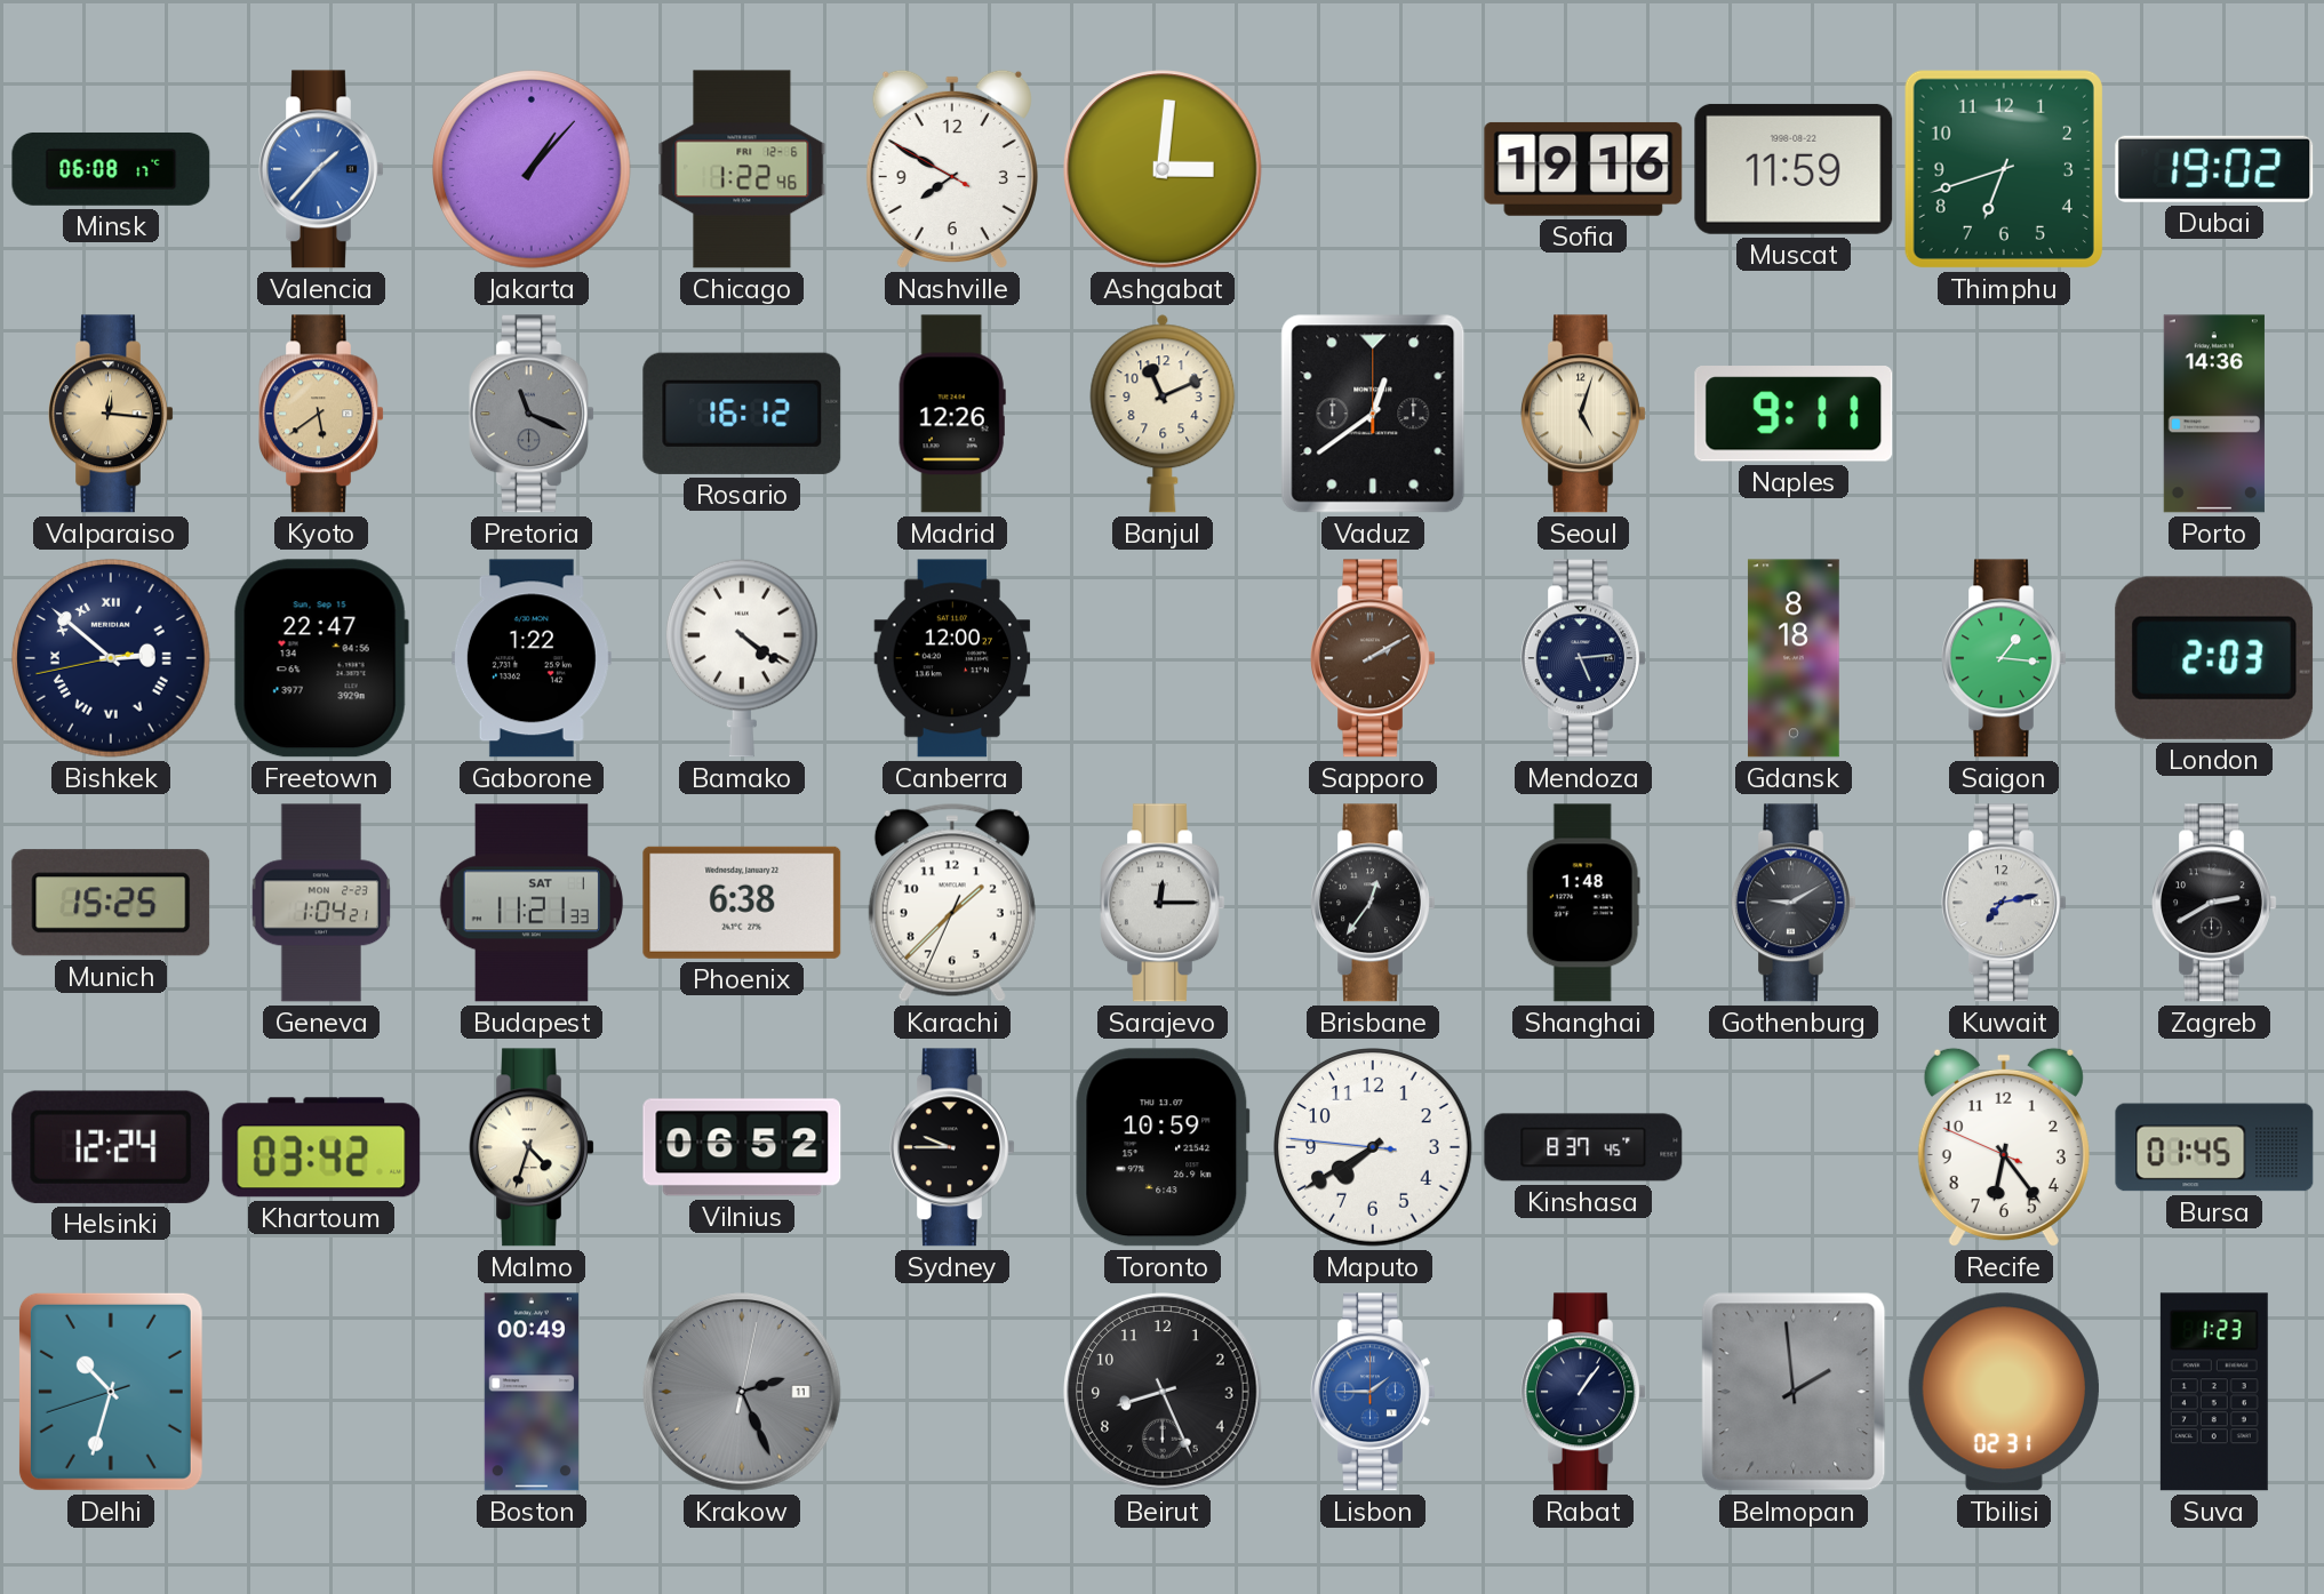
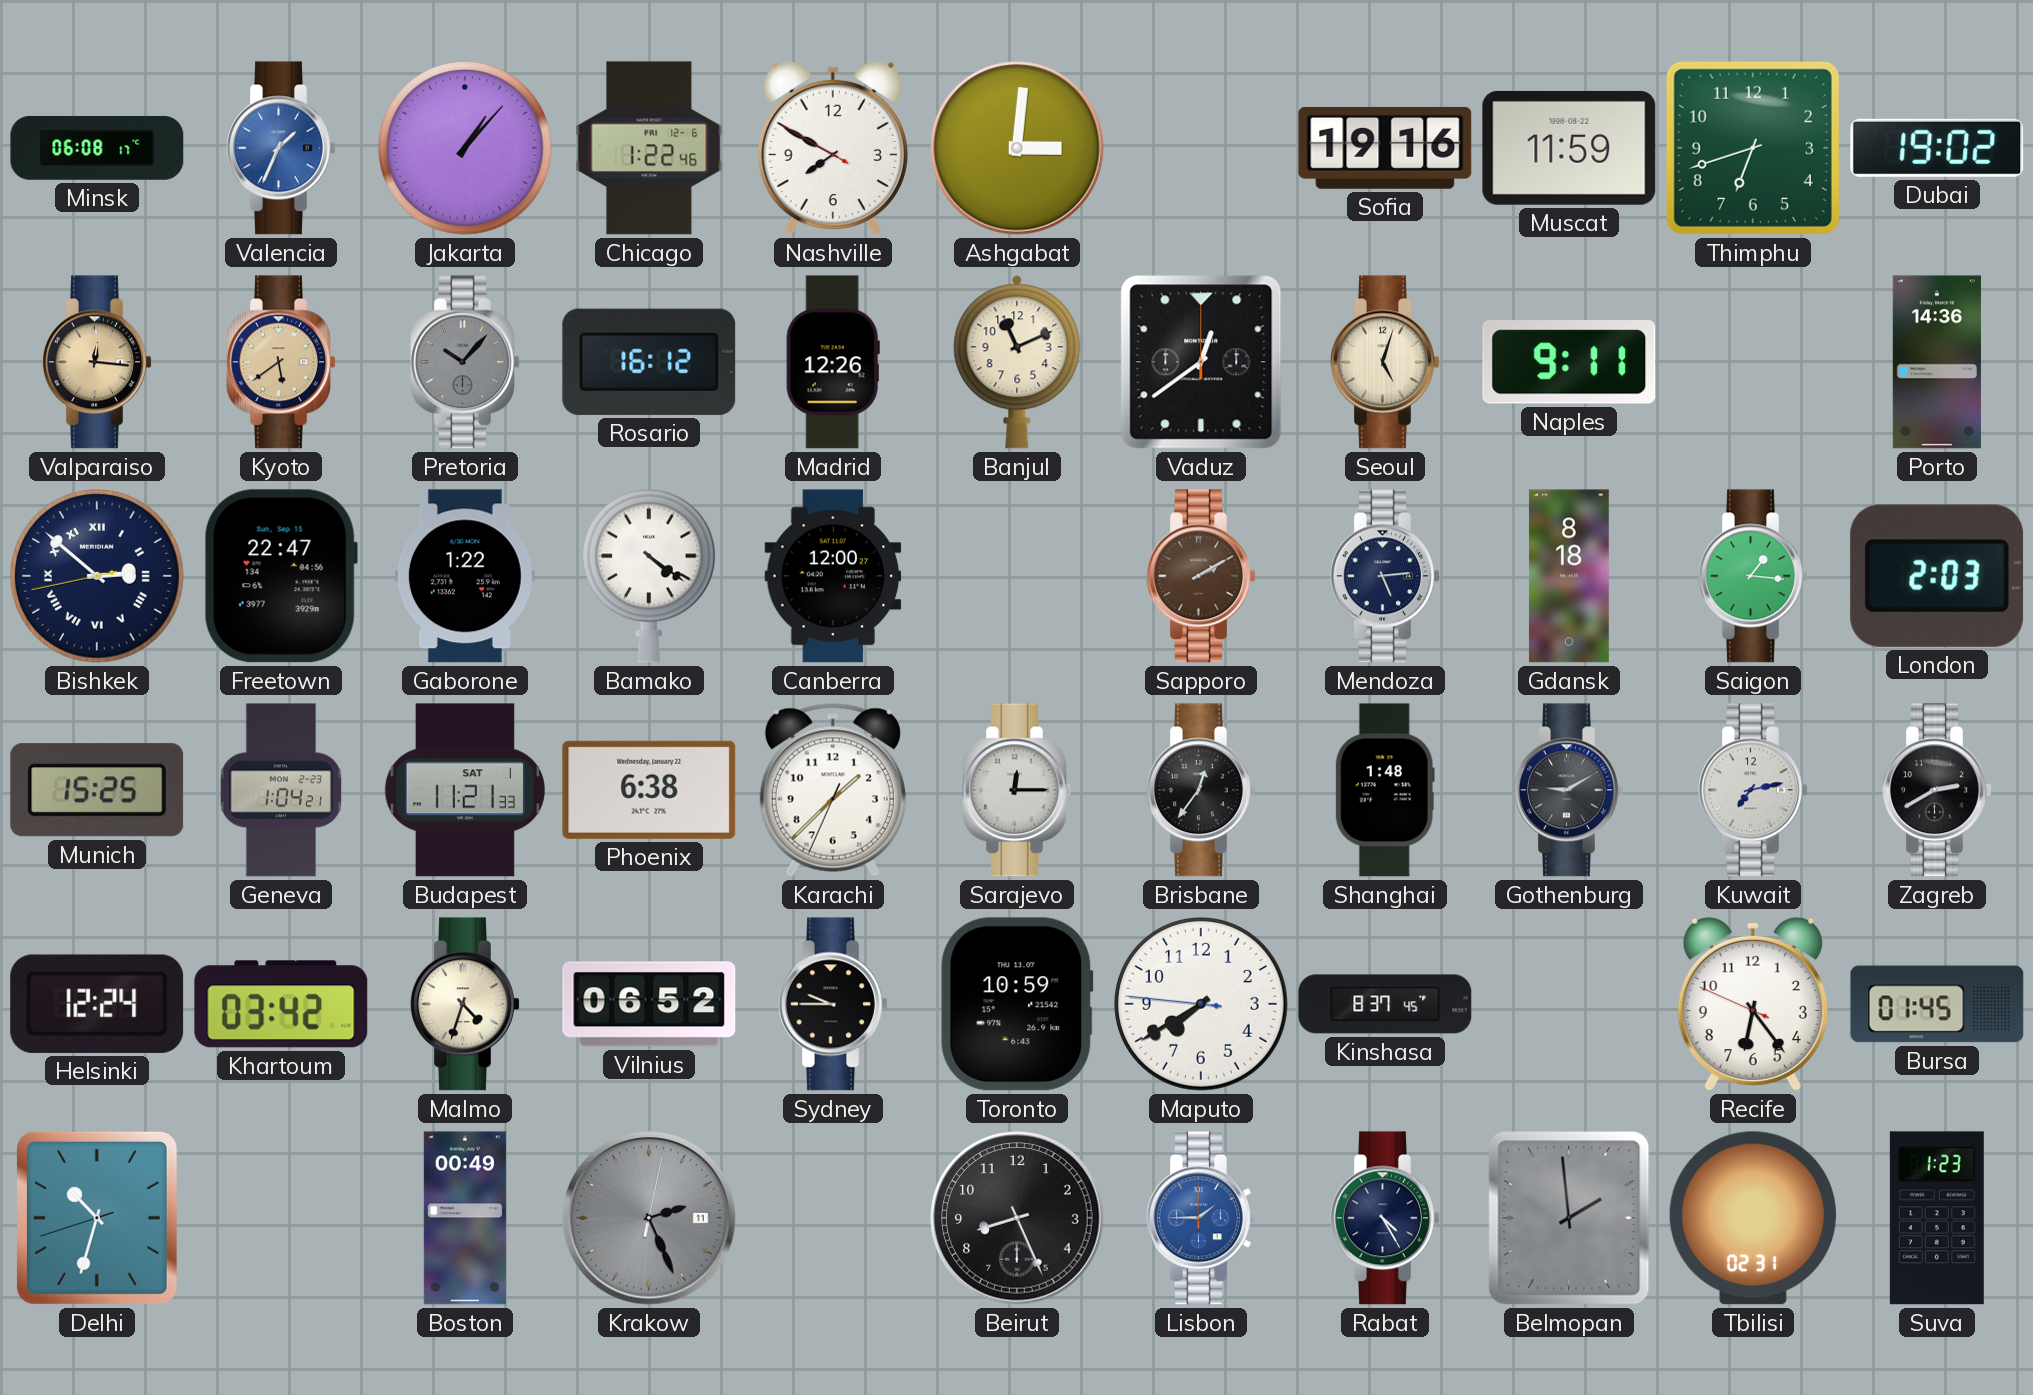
Valencia: 1:37 -> 1:34
Pretoria: 11:19 -> 10:07
Rabat: 1:06 -> 4:25
